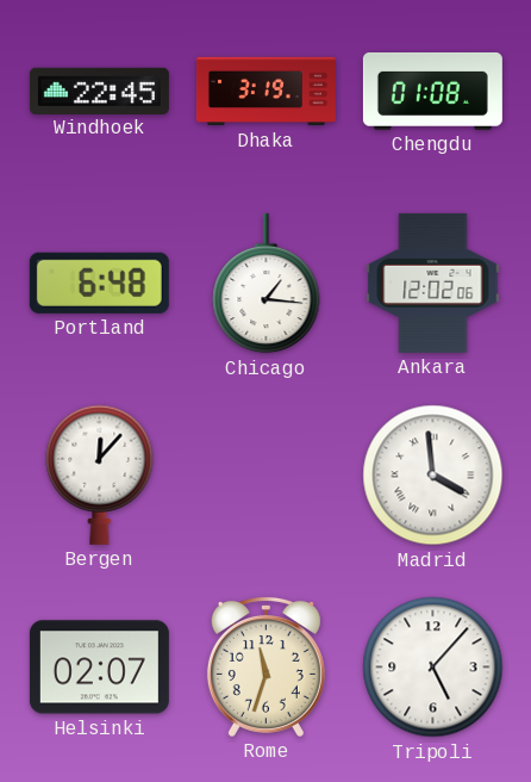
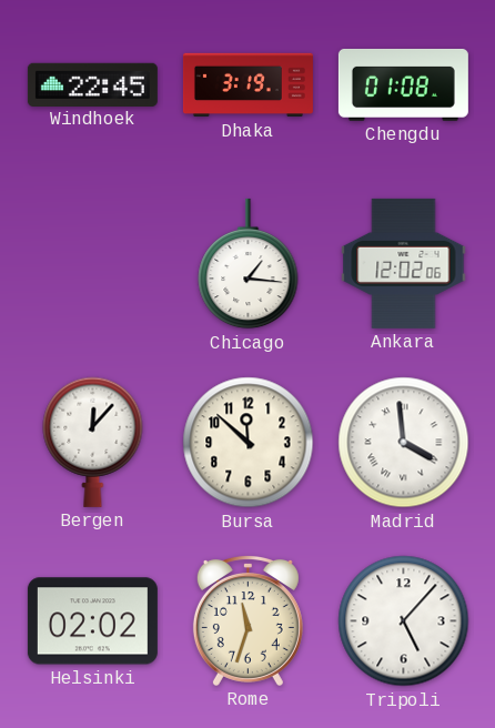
Portland: 6:48 -> none
Bursa: none -> 11:52
Helsinki: 02:07 -> 02:02
